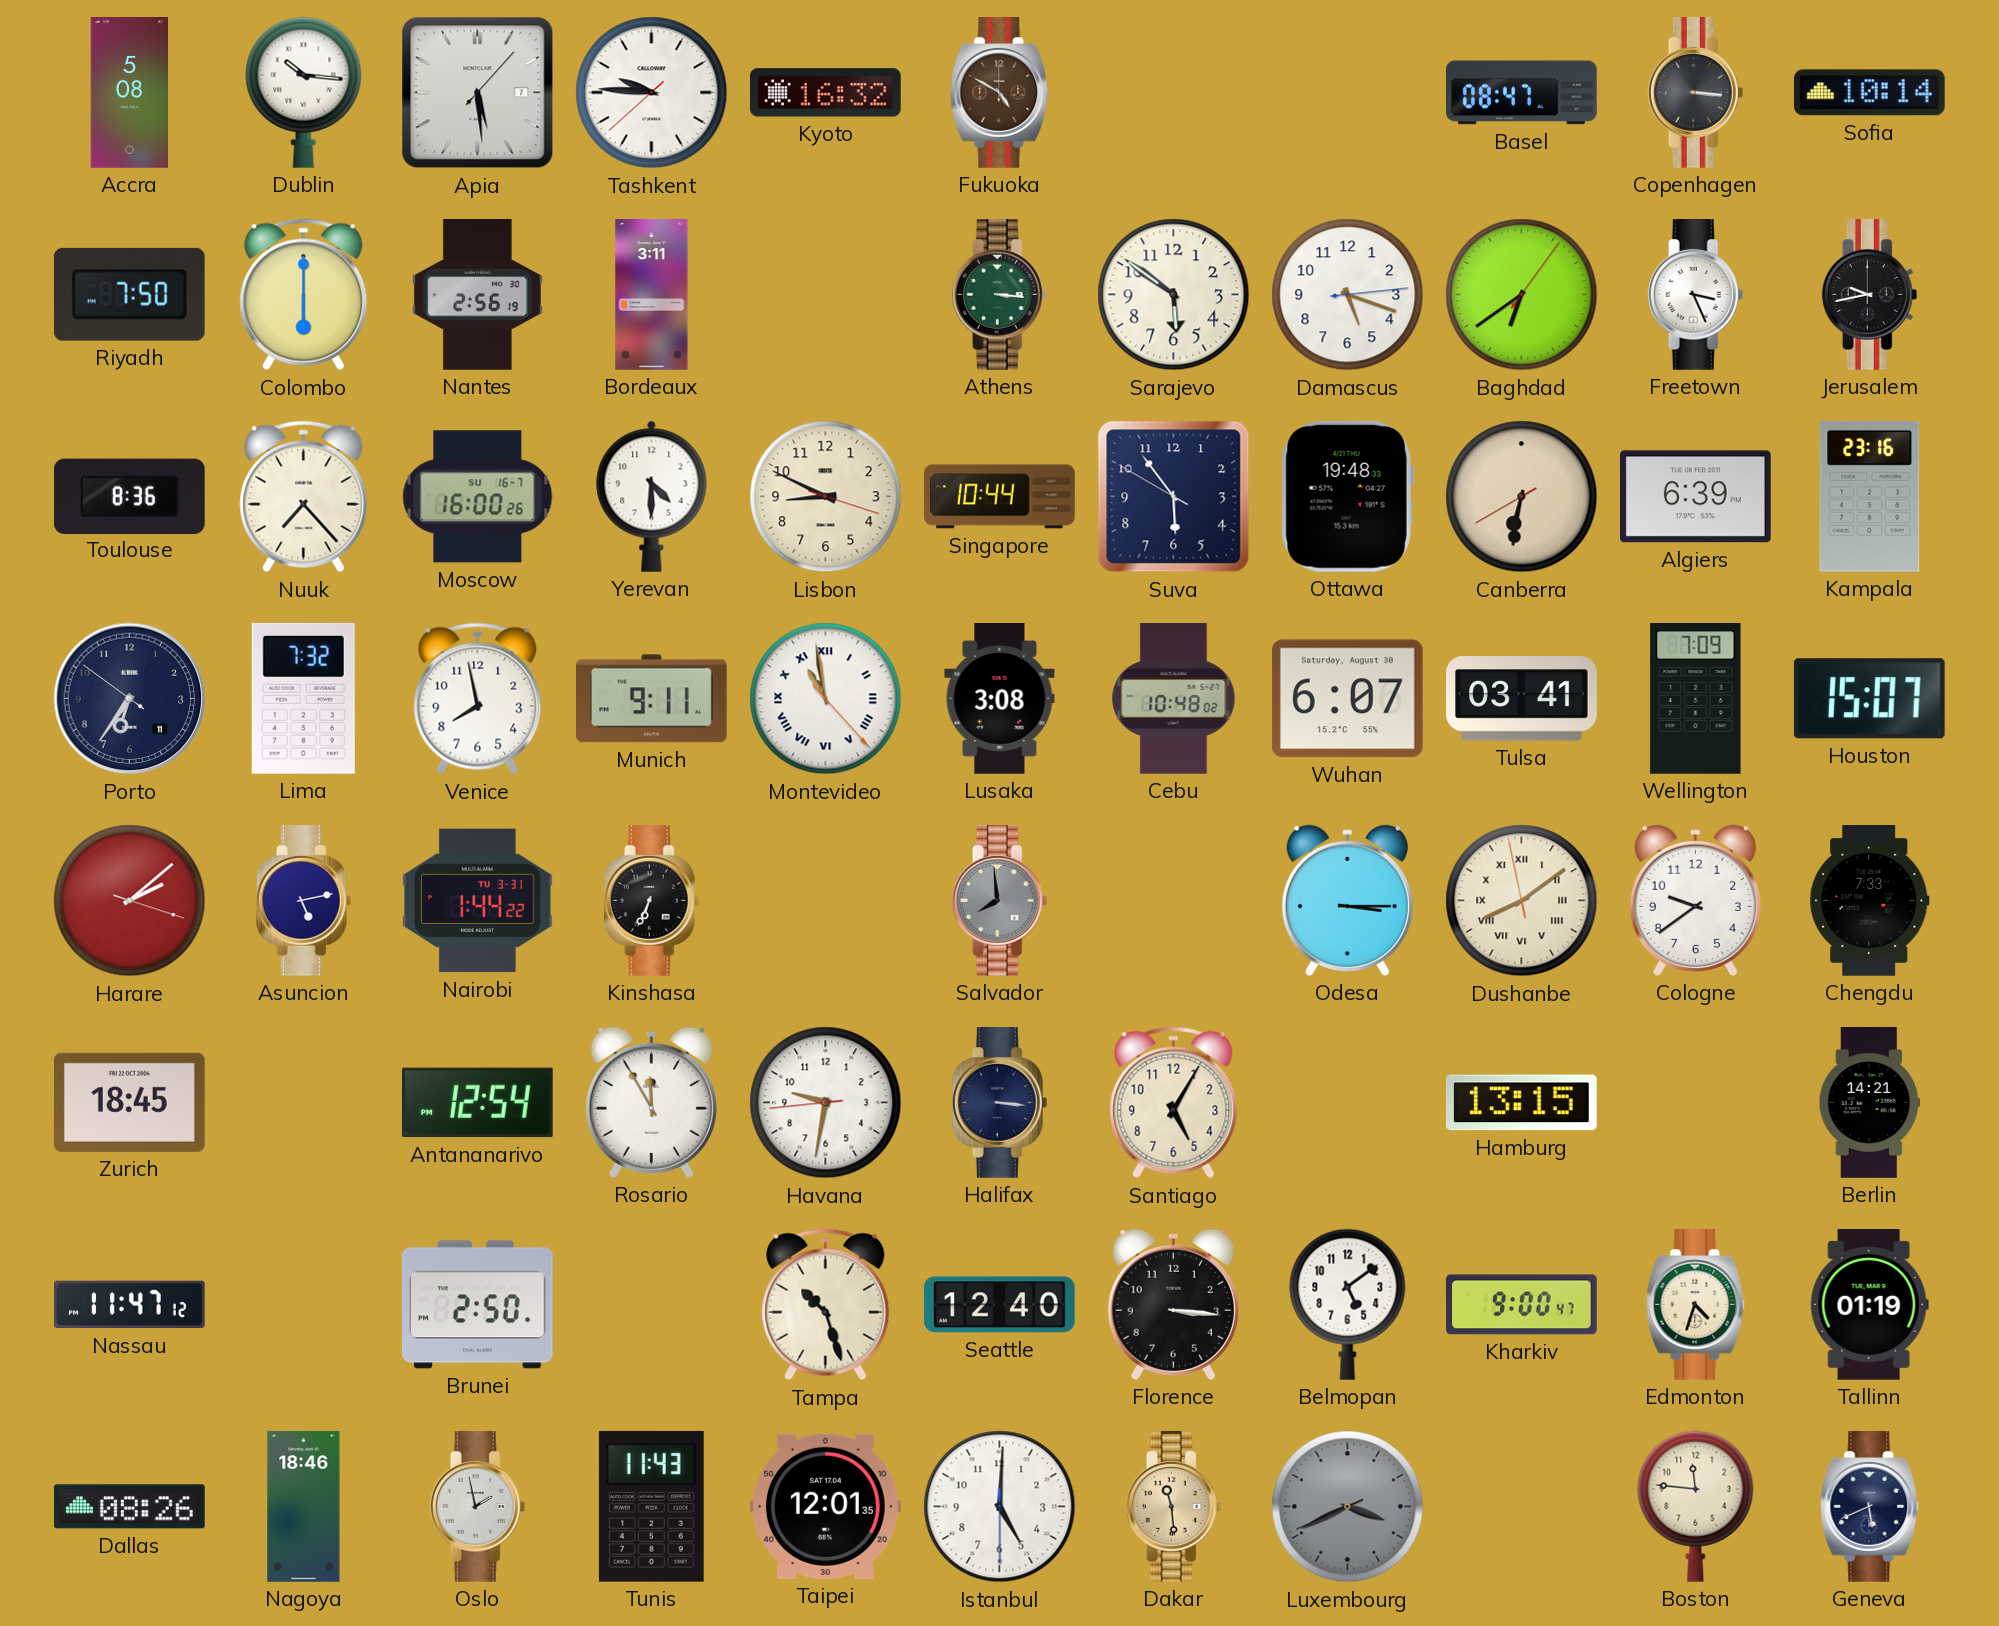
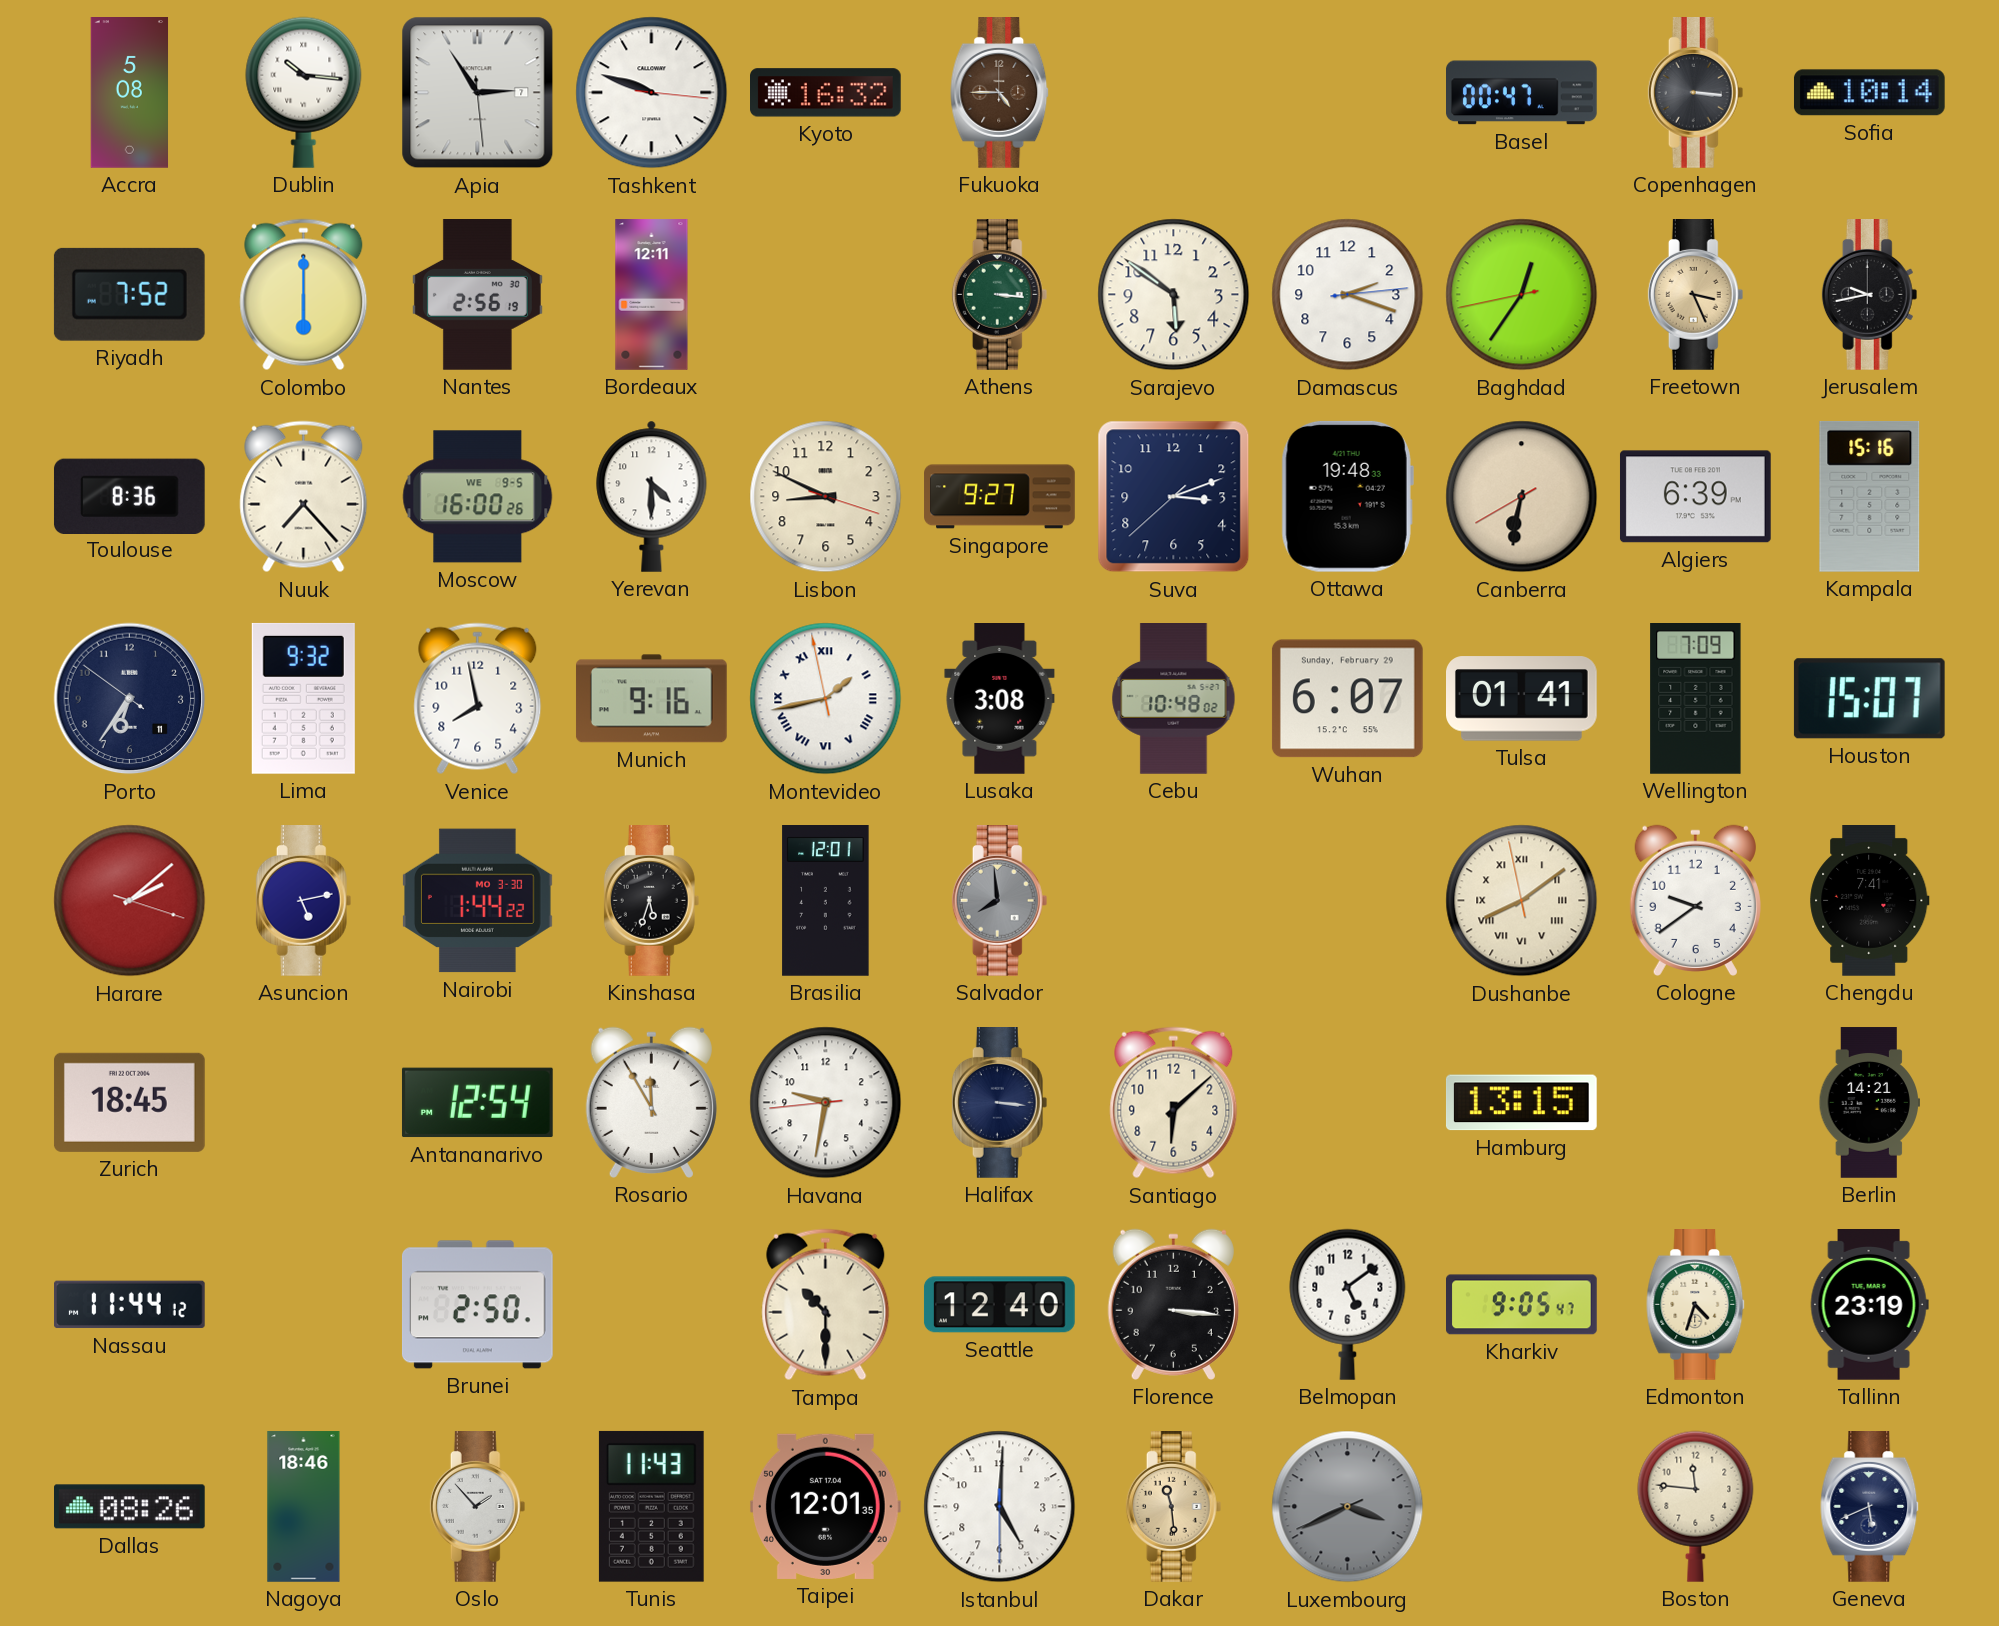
Apia: 5:29 -> 2:54
Tashkent: 9:45 -> 9:48
Fukuoka: 4:50 -> 4:45
Basel: 08:47 -> 00:47
Riyadh: 7:50 -> 7:52
Bordeaux: 3:11 -> 12:11
Damascus: 5:18 -> 2:18
Baghdad: 6:39 -> 12:35
Freetown dial: white -> champagne
Moscow date: SU 16-7 -> WE 9-5
Singapore: 10:44 -> 9:27
Suva: 5:53 -> 3:11
Kampala: 23:16 -> 15:16
Lima: 7:32 -> 9:32
Munich: 9:11 -> 9:16
Montevideo: 10:58 -> 1:42
Wuhan date: Saturday, August 30 -> Sunday, February 29
Tulsa: 03:41 -> 01:41
Nairobi date: TU 3-31 -> MO 3-30
Kinshasa: 6:34 -> 5:33
Brasilia: none -> 12:01
Odesa: 3:15 -> none
Chengdu: 7:33 -> 7:41
Santiago: 5:05 -> 6:08
Nassau: 11:47 -> 11:44
Tampa: 10:27 -> 10:30
Kharkiv: 9:00 -> 9:05
Tallinn: 01:19 -> 23:19
Oslo: 1:58 -> 1:53
